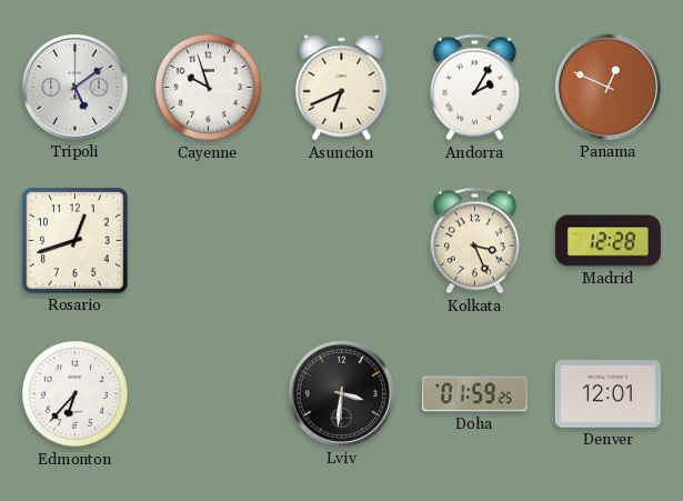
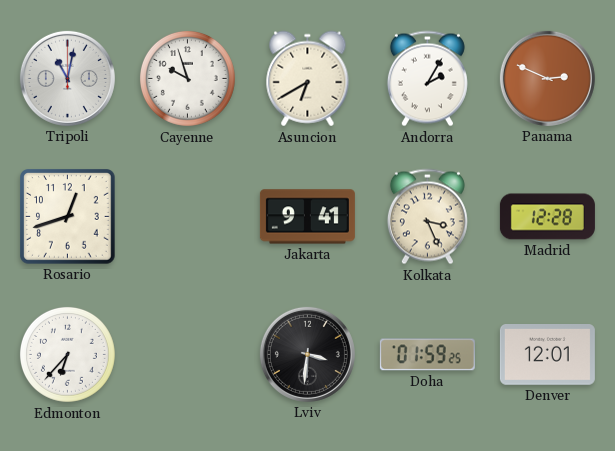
Tripoli: 5:09 -> 11:02
Asuncion: 6:41 -> 6:40
Panama: 12:49 -> 2:49
Jakarta: none -> 9:41
